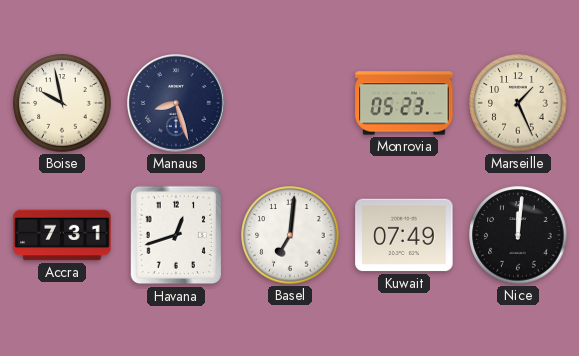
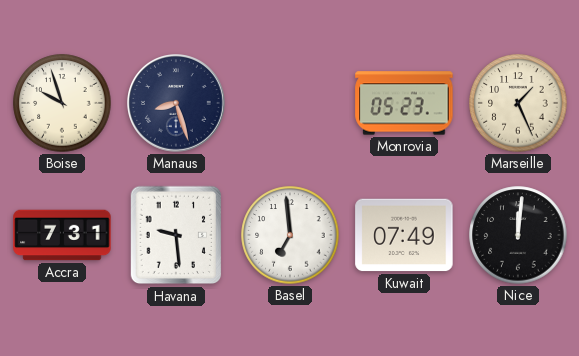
Boise: 9:58 -> 9:57
Havana: 12:42 -> 9:29
Basel: 7:01 -> 6:59
